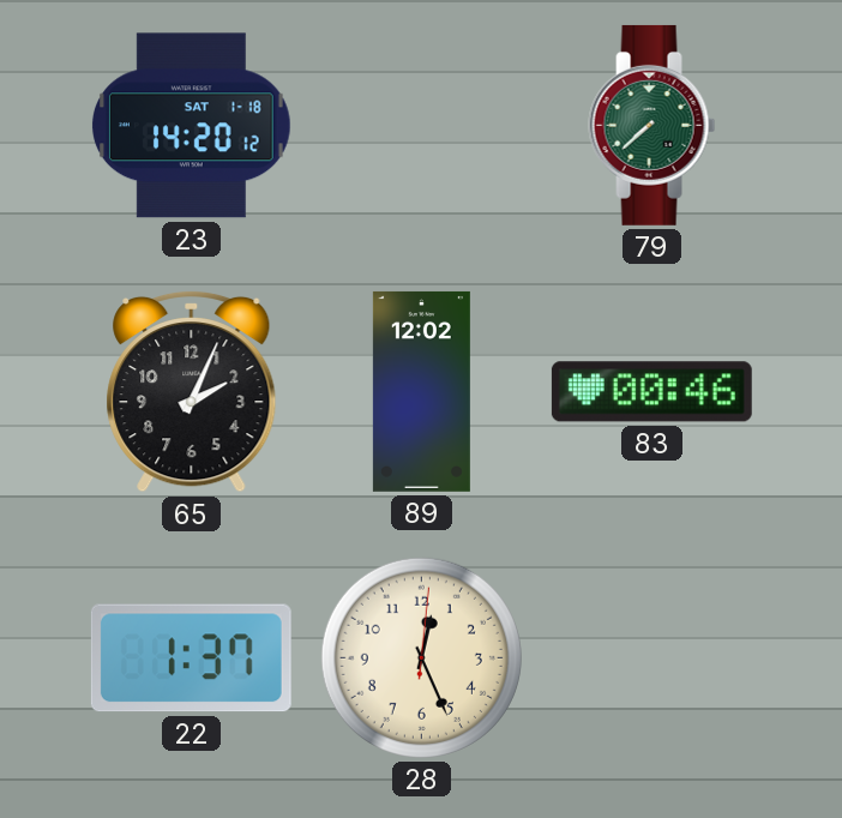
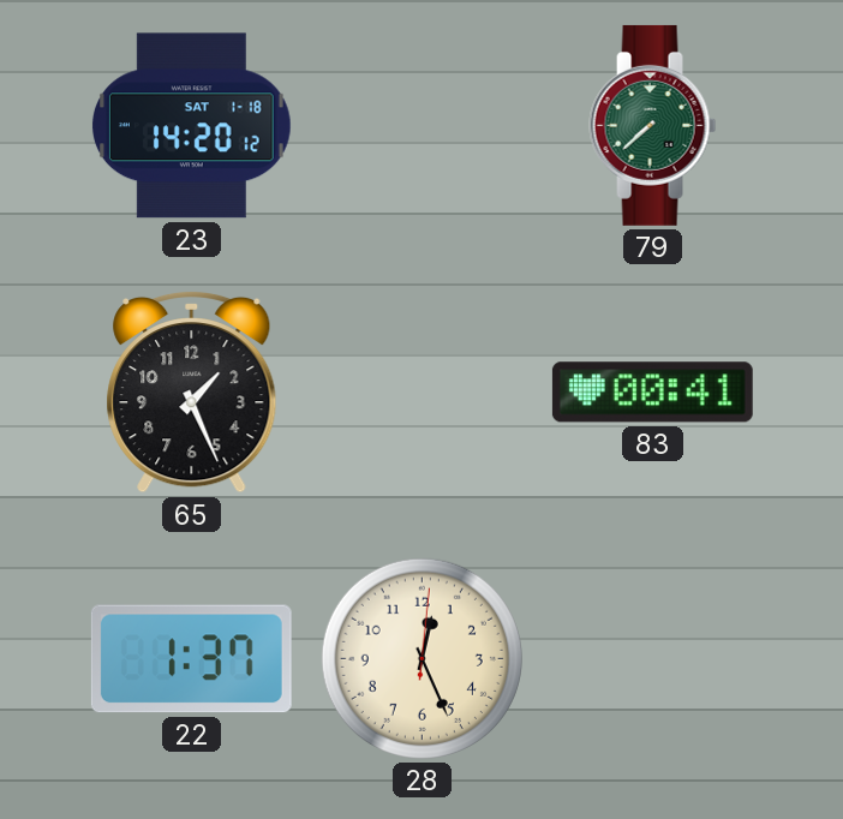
65: 2:04 -> 1:26
89: 12:02 -> none
83: 00:46 -> 00:41
